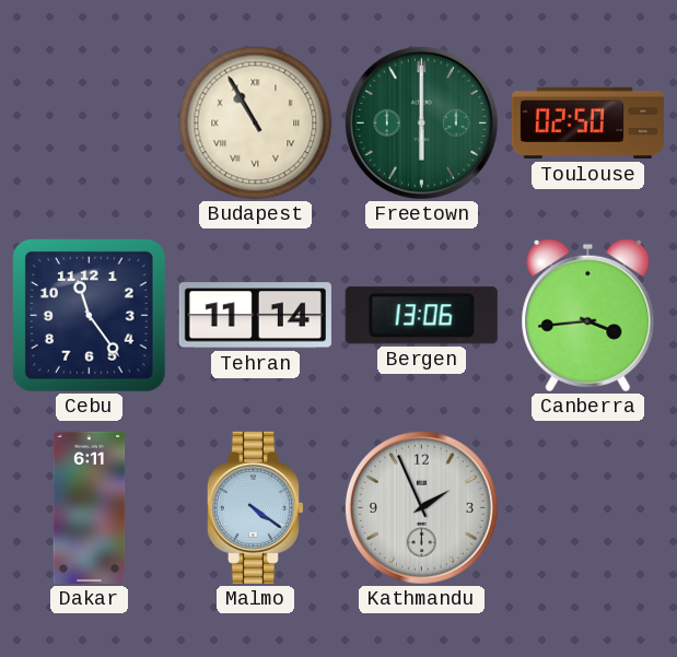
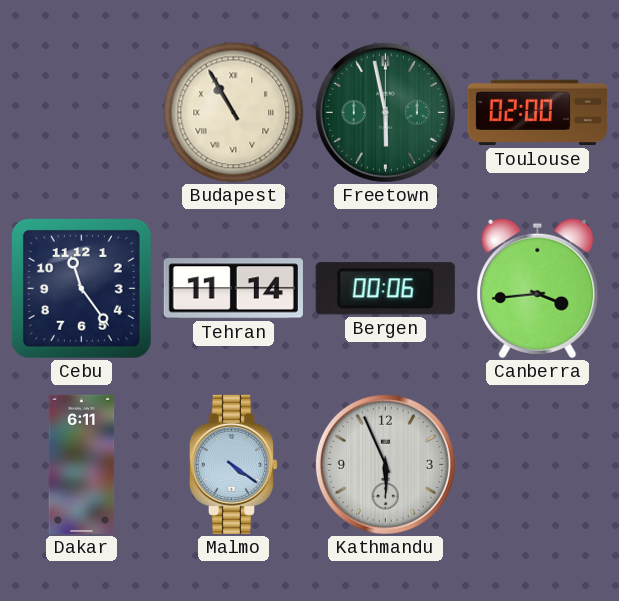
Freetown: 6:00 -> 5:58
Toulouse: 02:50 -> 02:00
Bergen: 13:06 -> 00:06
Kathmandu: 1:56 -> 5:56
